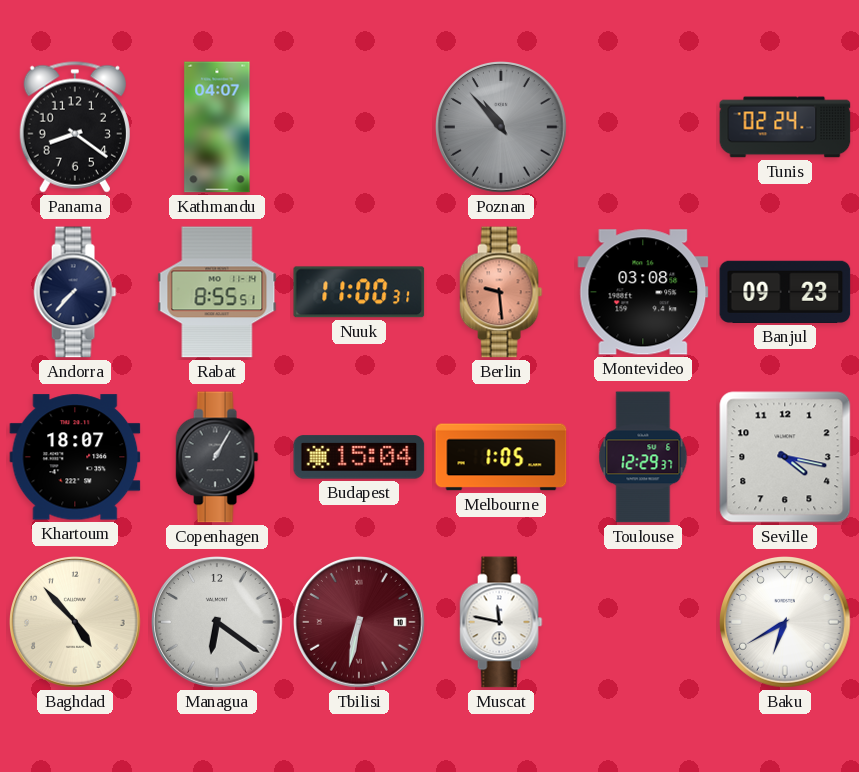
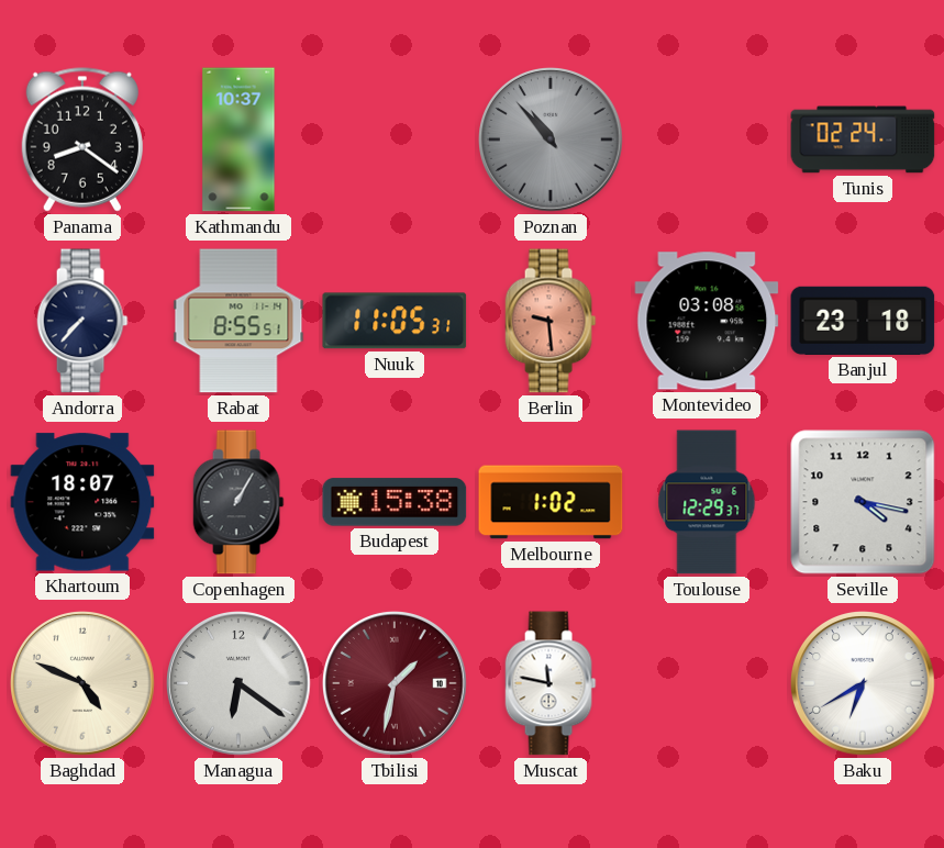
Kathmandu: 04:07 -> 10:37
Nuuk: 11:00 -> 11:05
Banjul: 09:23 -> 23:18
Budapest: 15:04 -> 15:38
Melbourne: 1:05 -> 1:02
Baghdad: 4:53 -> 4:49
Tbilisi: 6:32 -> 1:32
